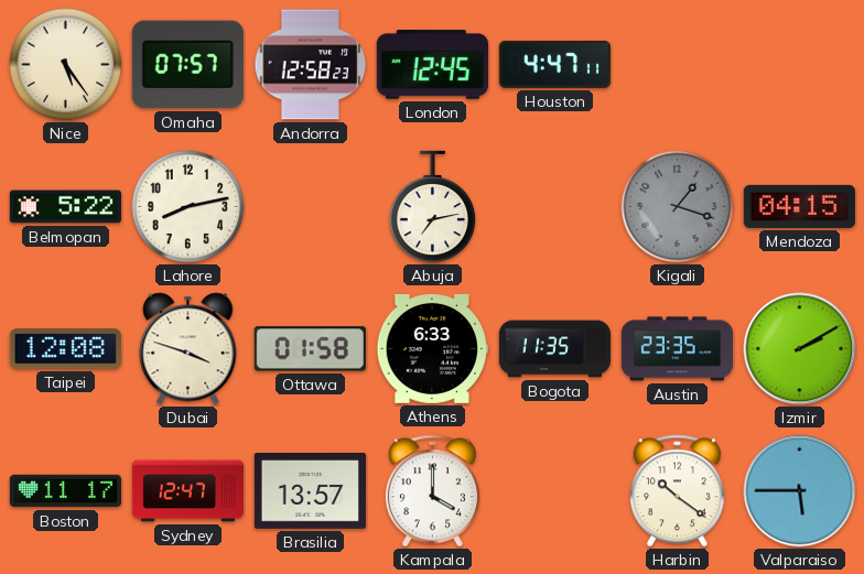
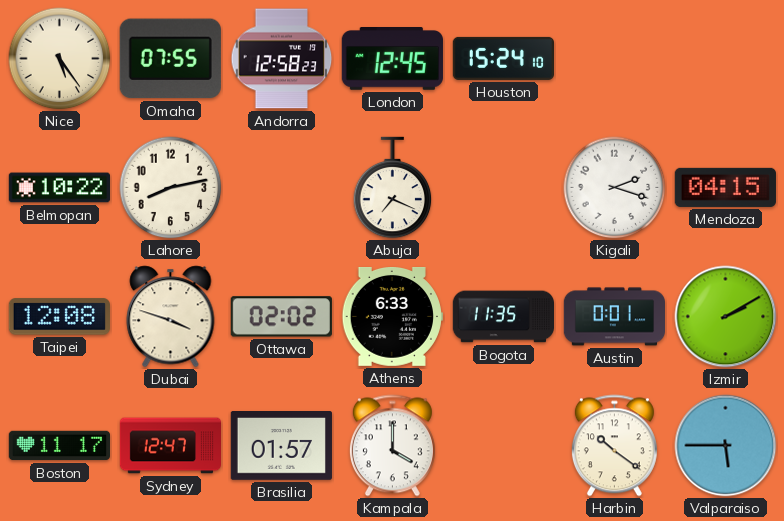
Omaha: 07:57 -> 07:55
Houston: 4:47 -> 15:24
Belmopan: 5:22 -> 10:22
Abuja: 7:13 -> 7:19
Kigali: 1:18 -> 2:18
Kigali dial: grey -> white
Ottawa: 01:58 -> 02:02
Austin: 23:35 -> 0:01
Brasilia: 13:57 -> 01:57
